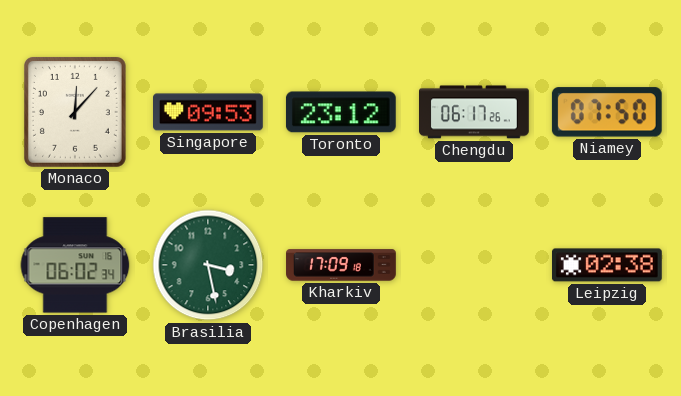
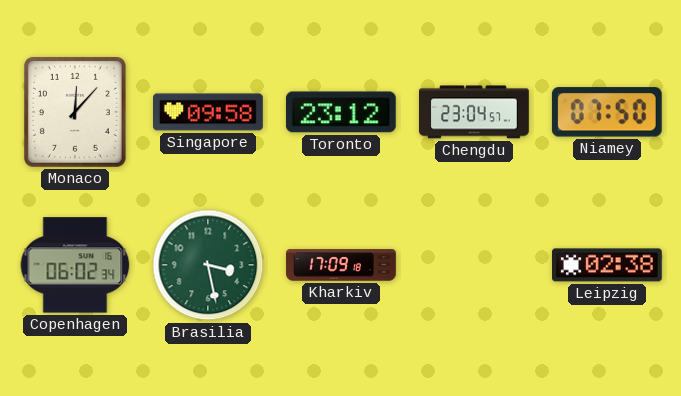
Singapore: 09:53 -> 09:58
Chengdu: 06:17 -> 23:04
